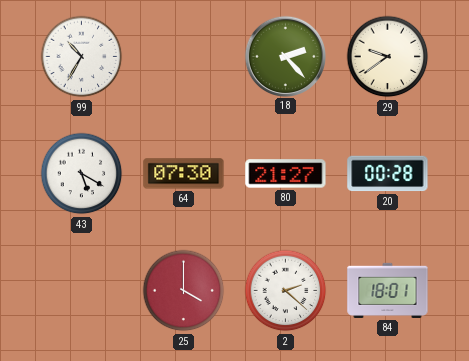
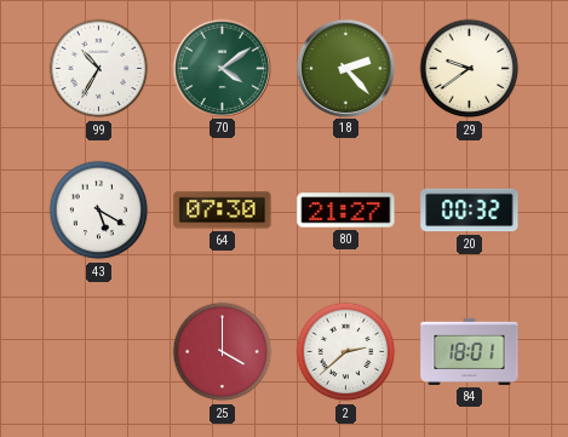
70: none -> 4:09
20: 00:28 -> 00:32
2: 2:22 -> 2:38
